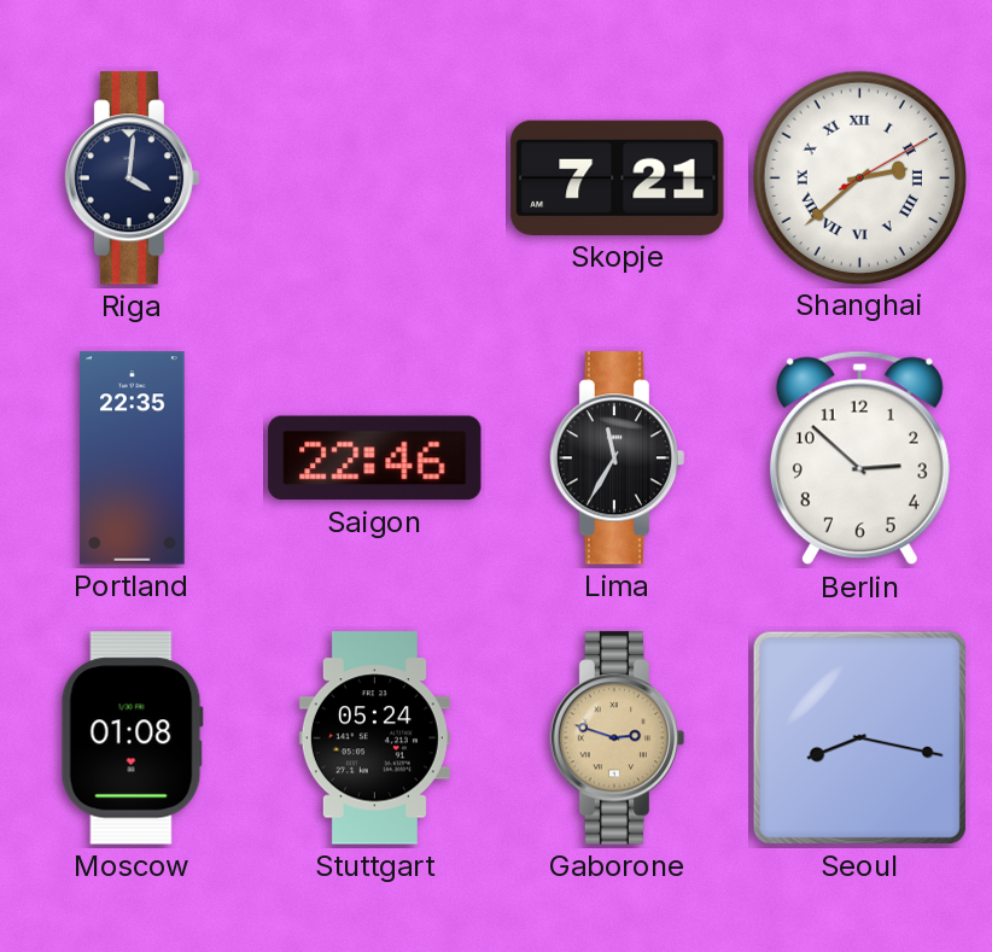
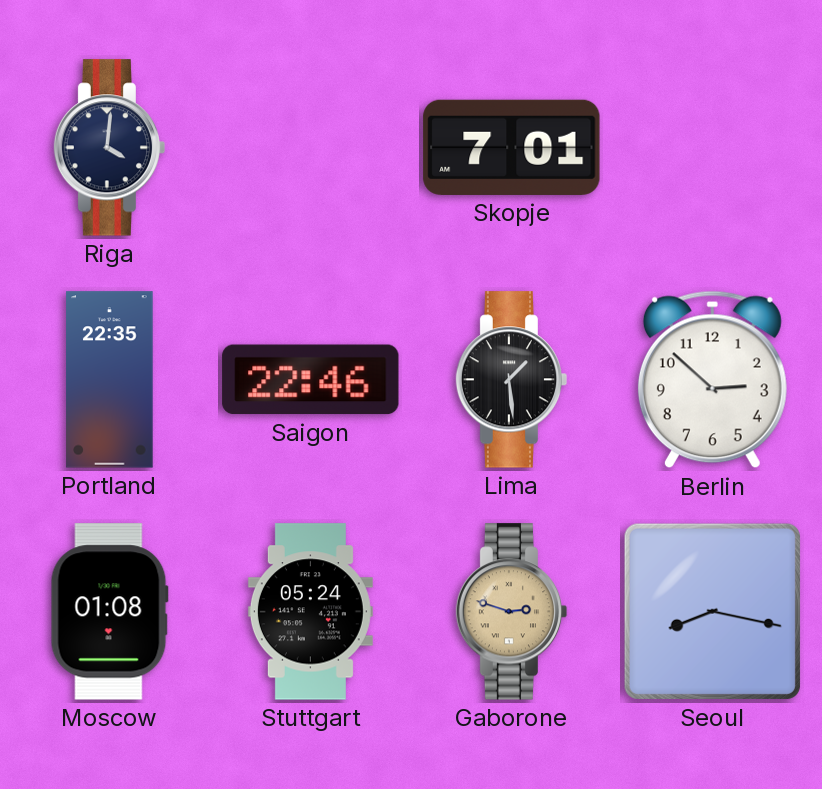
Skopje: 7:21 -> 7:01
Shanghai: 2:38 -> none
Lima: 11:35 -> 1:29
